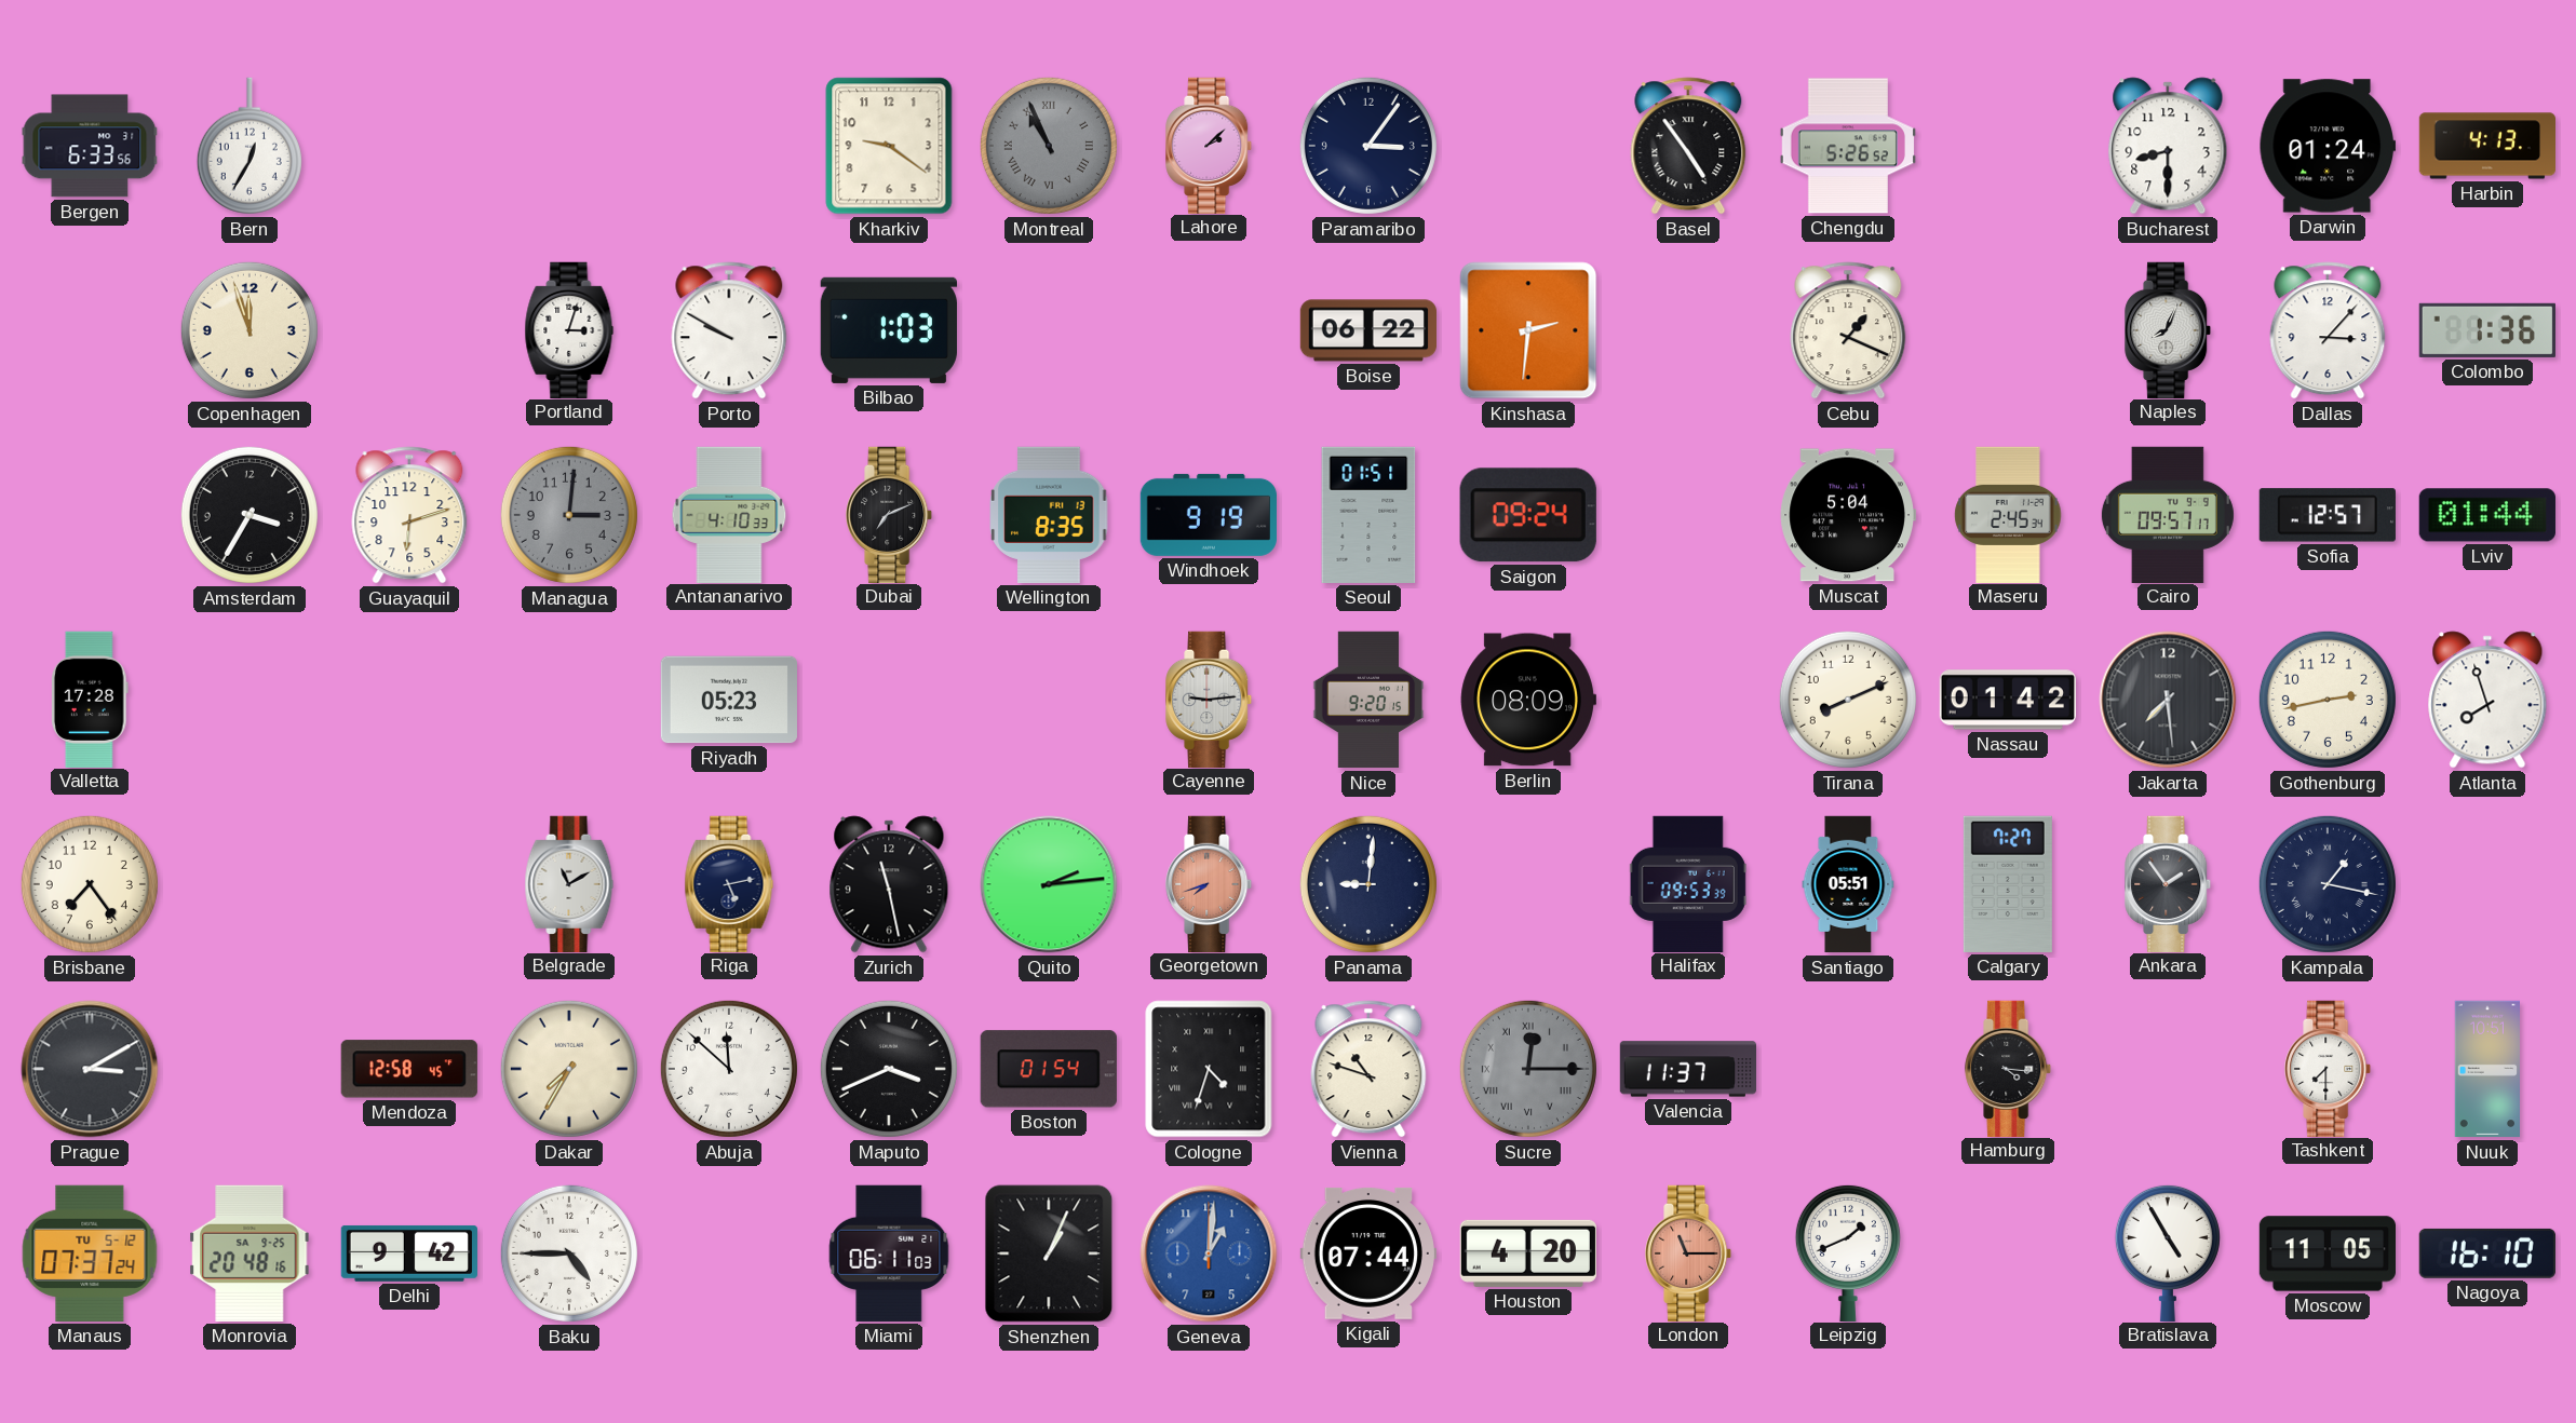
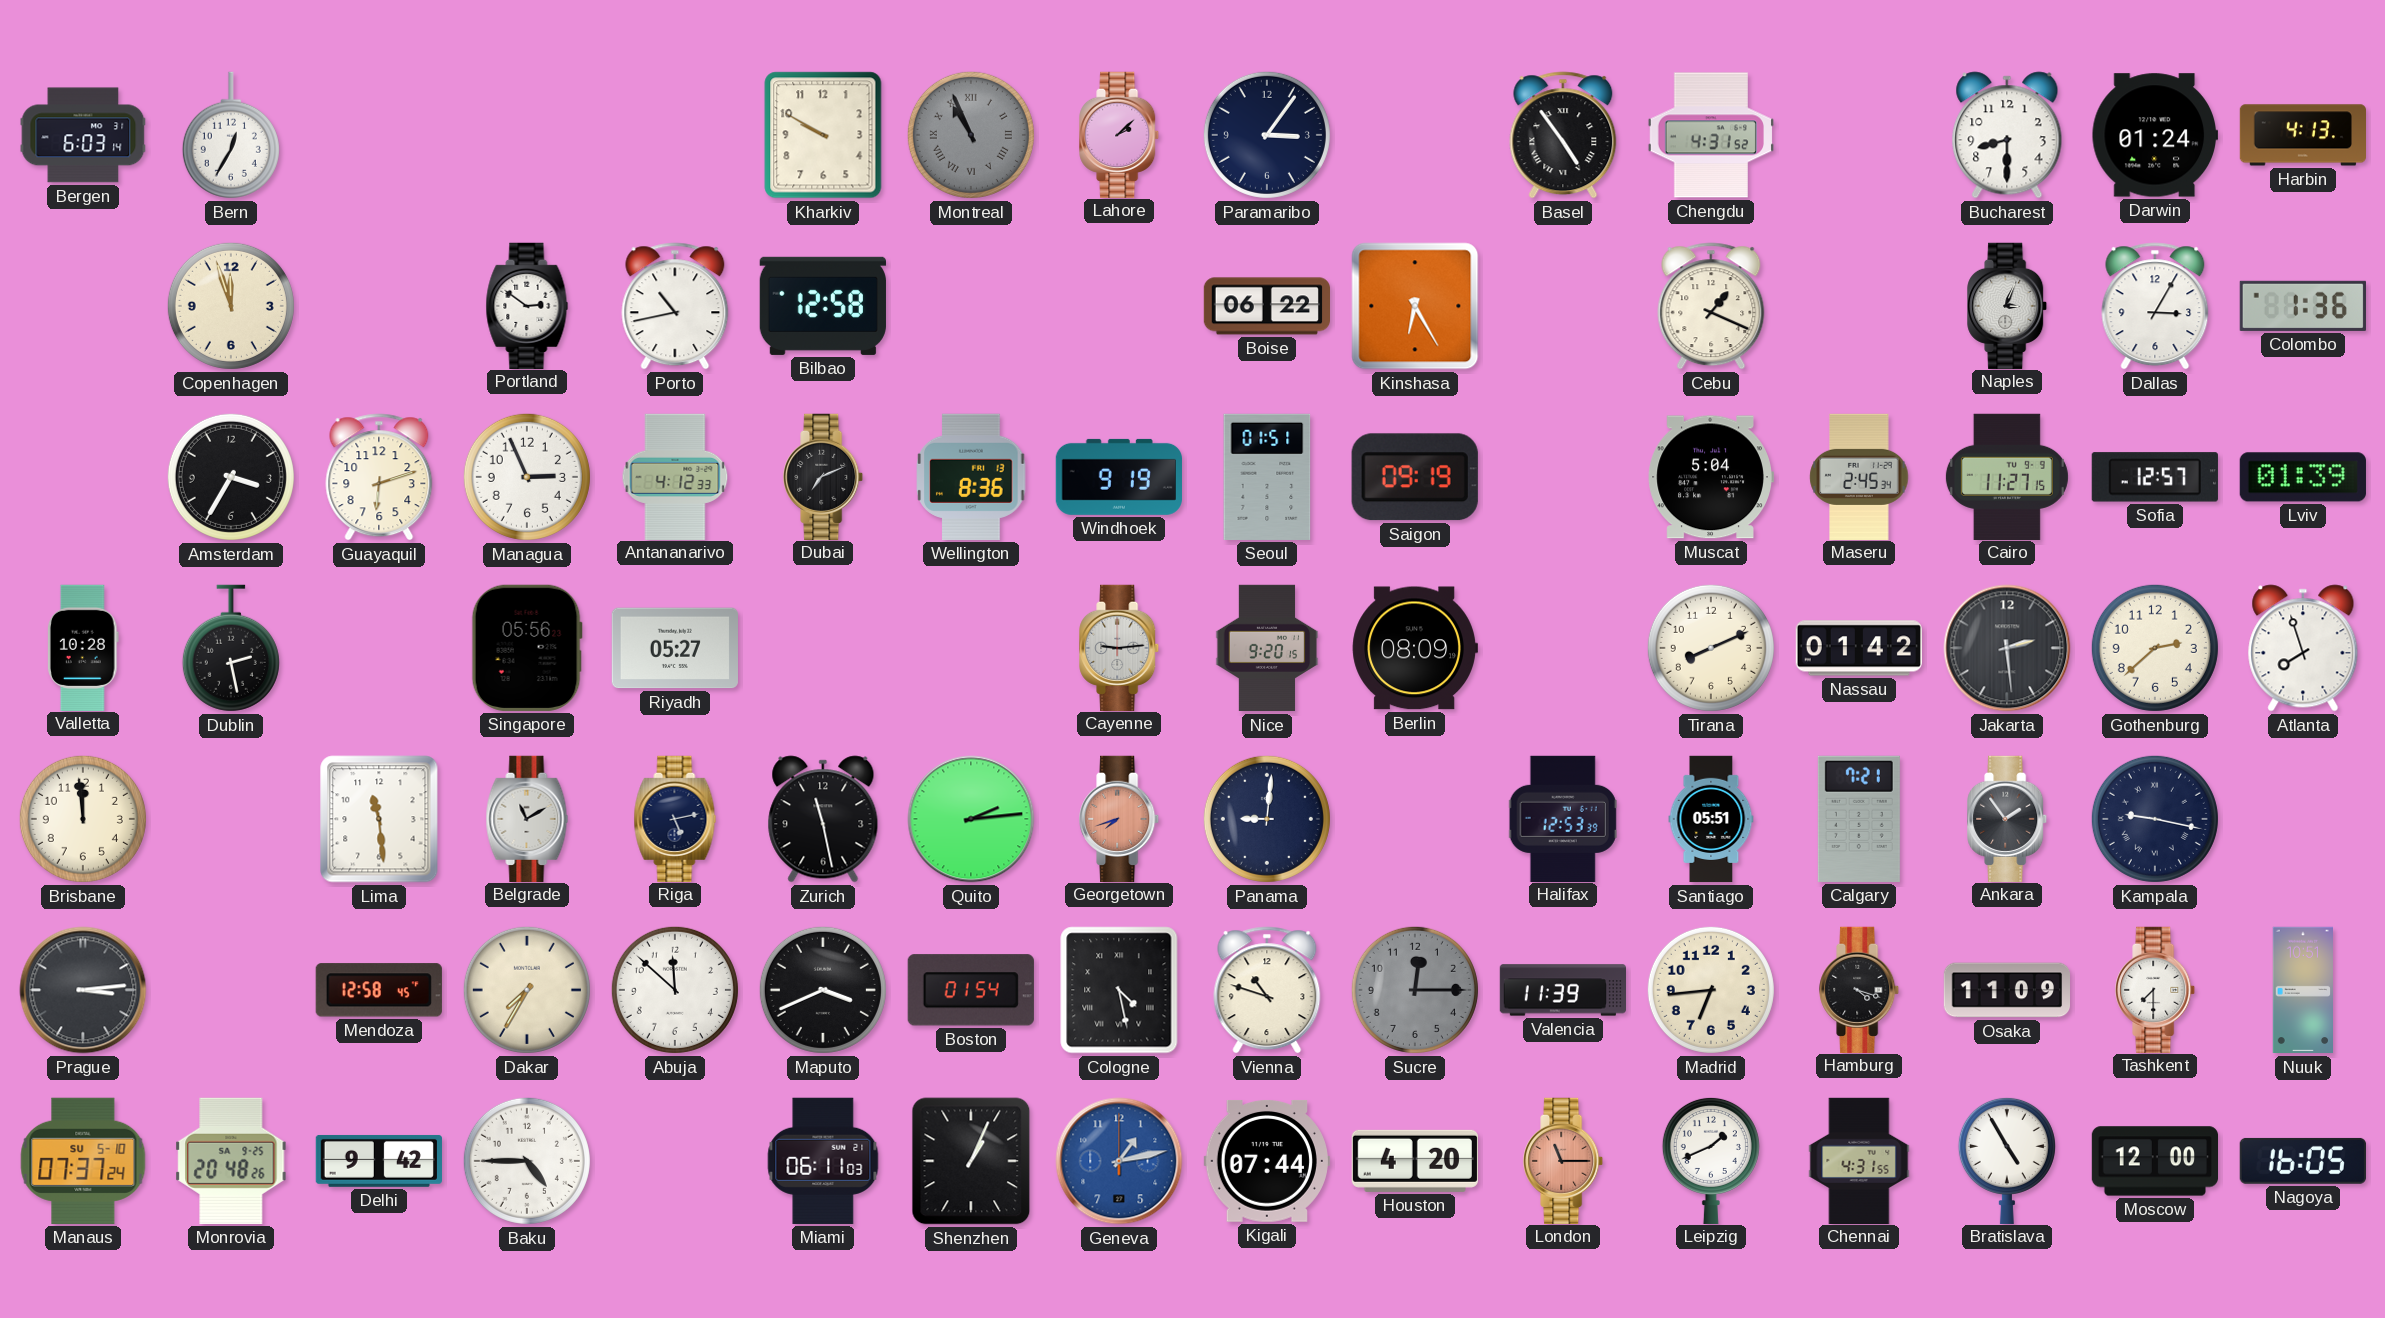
Bergen: 6:33 -> 6:03
Kharkiv: 9:21 -> 9:50
Chengdu: 5:26 -> 4:31
Portland: 3:03 -> 2:51
Porto: 9:50 -> 10:43
Bilbao: 1:03 -> 12:58
Kinshasa: 2:31 -> 6:25
Naples: 8:04 -> 3:04
Dallas: 3:07 -> 3:05
Managua: 3:01 -> 2:56
Managua dial: grey -> white
Antananarivo: 4:10 -> 4:12
Wellington: 8:35 -> 8:36
Saigon: 09:24 -> 09:19
Cairo: 09:57 -> 11:27
Lviv: 01:44 -> 01:39
Valletta: 17:28 -> 10:28
Dublin: none -> 2:28
Singapore: none -> 05:56
Riyadh: 05:23 -> 05:27
Jakarta: 7:29 -> 2:29
Gothenburg: 2:43 -> 2:38
Brisbane: 7:24 -> 11:59
Lima: none -> 11:29
Halifax: 09:53 -> 12:53
Calgary: 7:27 -> 7:21
Kampala: 1:17 -> 9:17
Prague: 3:10 -> 3:14
Cologne: 4:33 -> 4:28
Sucre numerals: Roman -> Arabic
Valencia: 11:37 -> 11:39
Madrid: none -> 6:44
Hamburg: 4:16 -> 4:18
Osaka: none -> 11:09
Manaus date: TU 5-12 -> SU 5-10
Monrovia: 20:48:16 -> 20:48:26
Geneva: 1:01 -> 1:13
Chennai: none -> 4:31
Moscow: 11:05 -> 12:00
Nagoya: 16:10 -> 16:05
